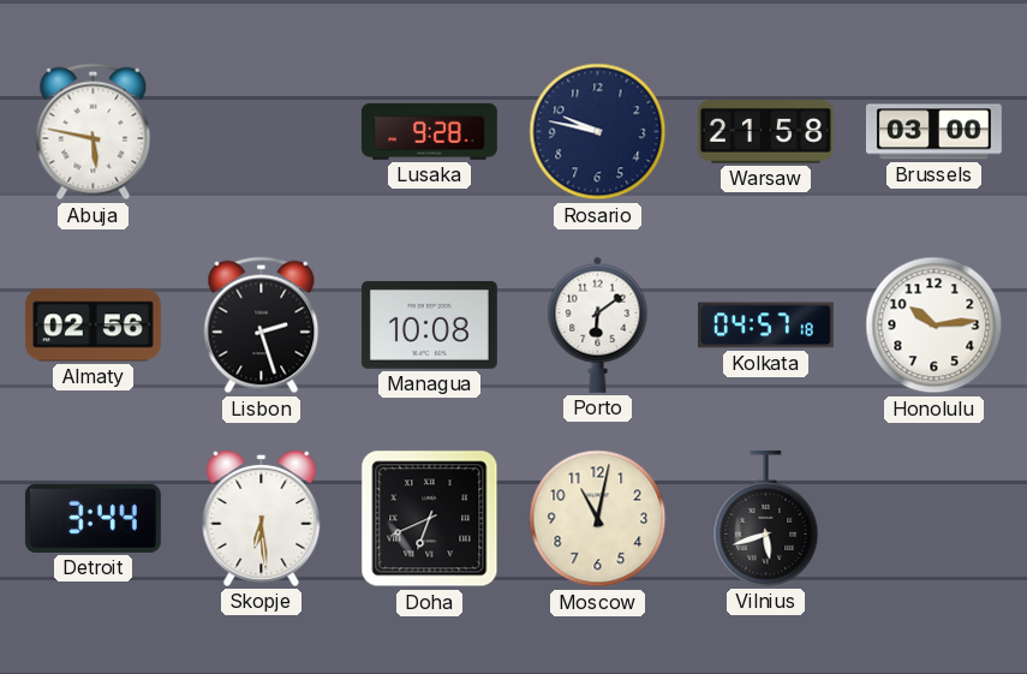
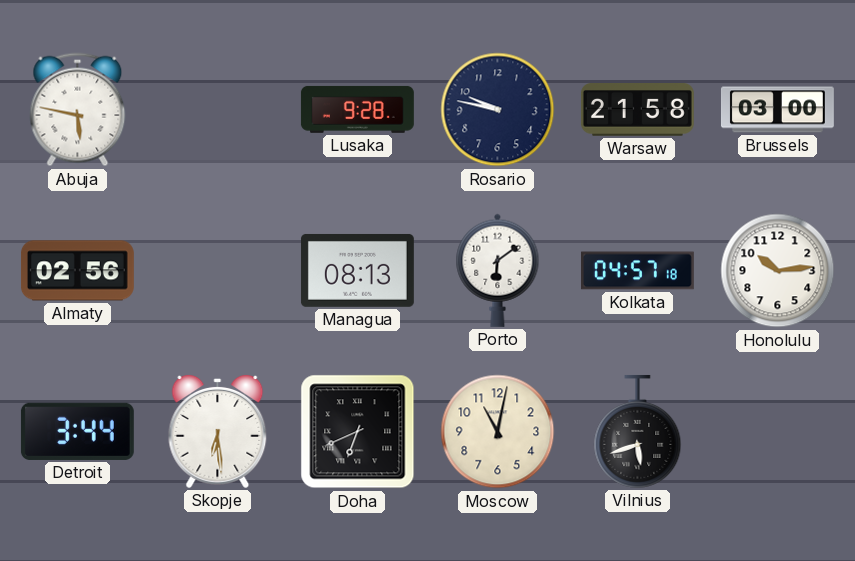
Lisbon: 2:27 -> none
Managua: 10:08 -> 08:13
